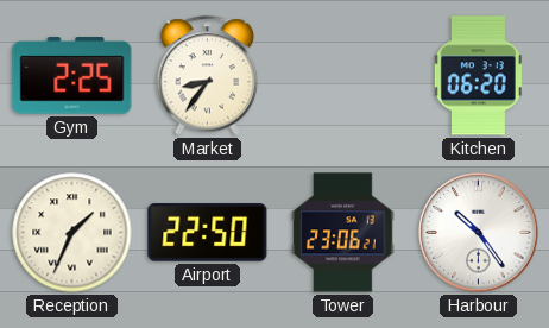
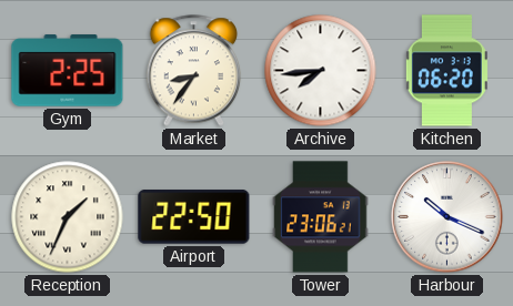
Archive: none -> 7:44
Harbour: 10:24 -> 10:19
